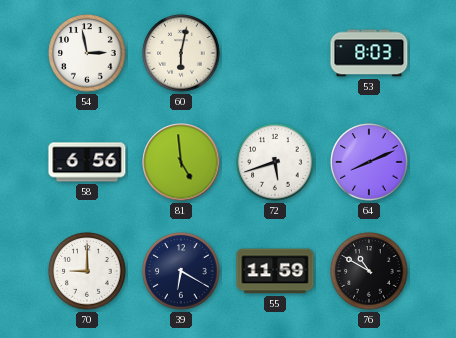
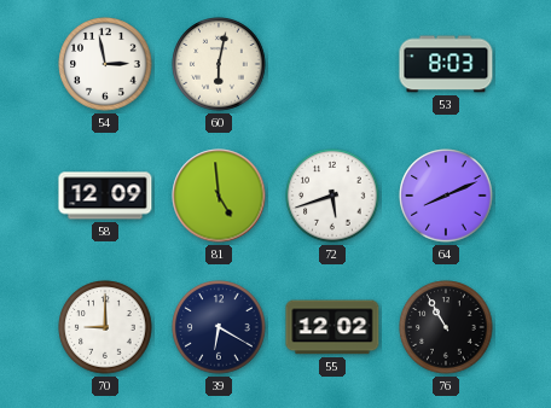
58: 6:56 -> 12:09
55: 11:59 -> 12:02
76: 10:50 -> 10:55
